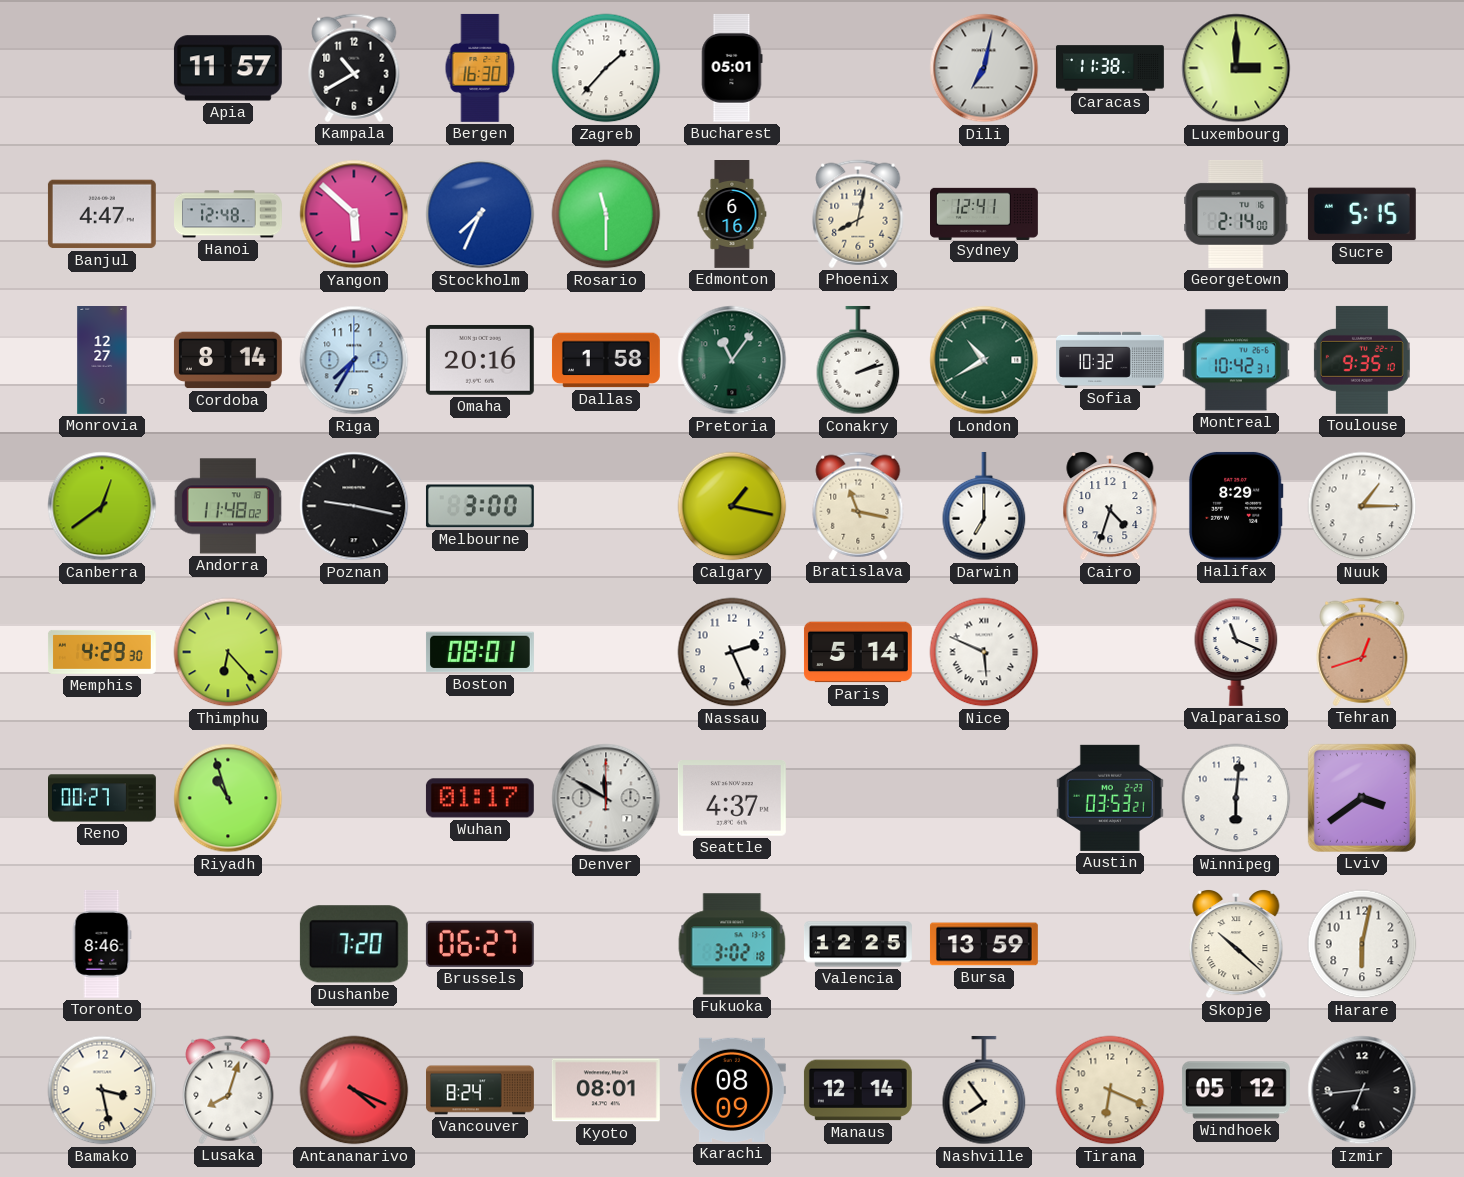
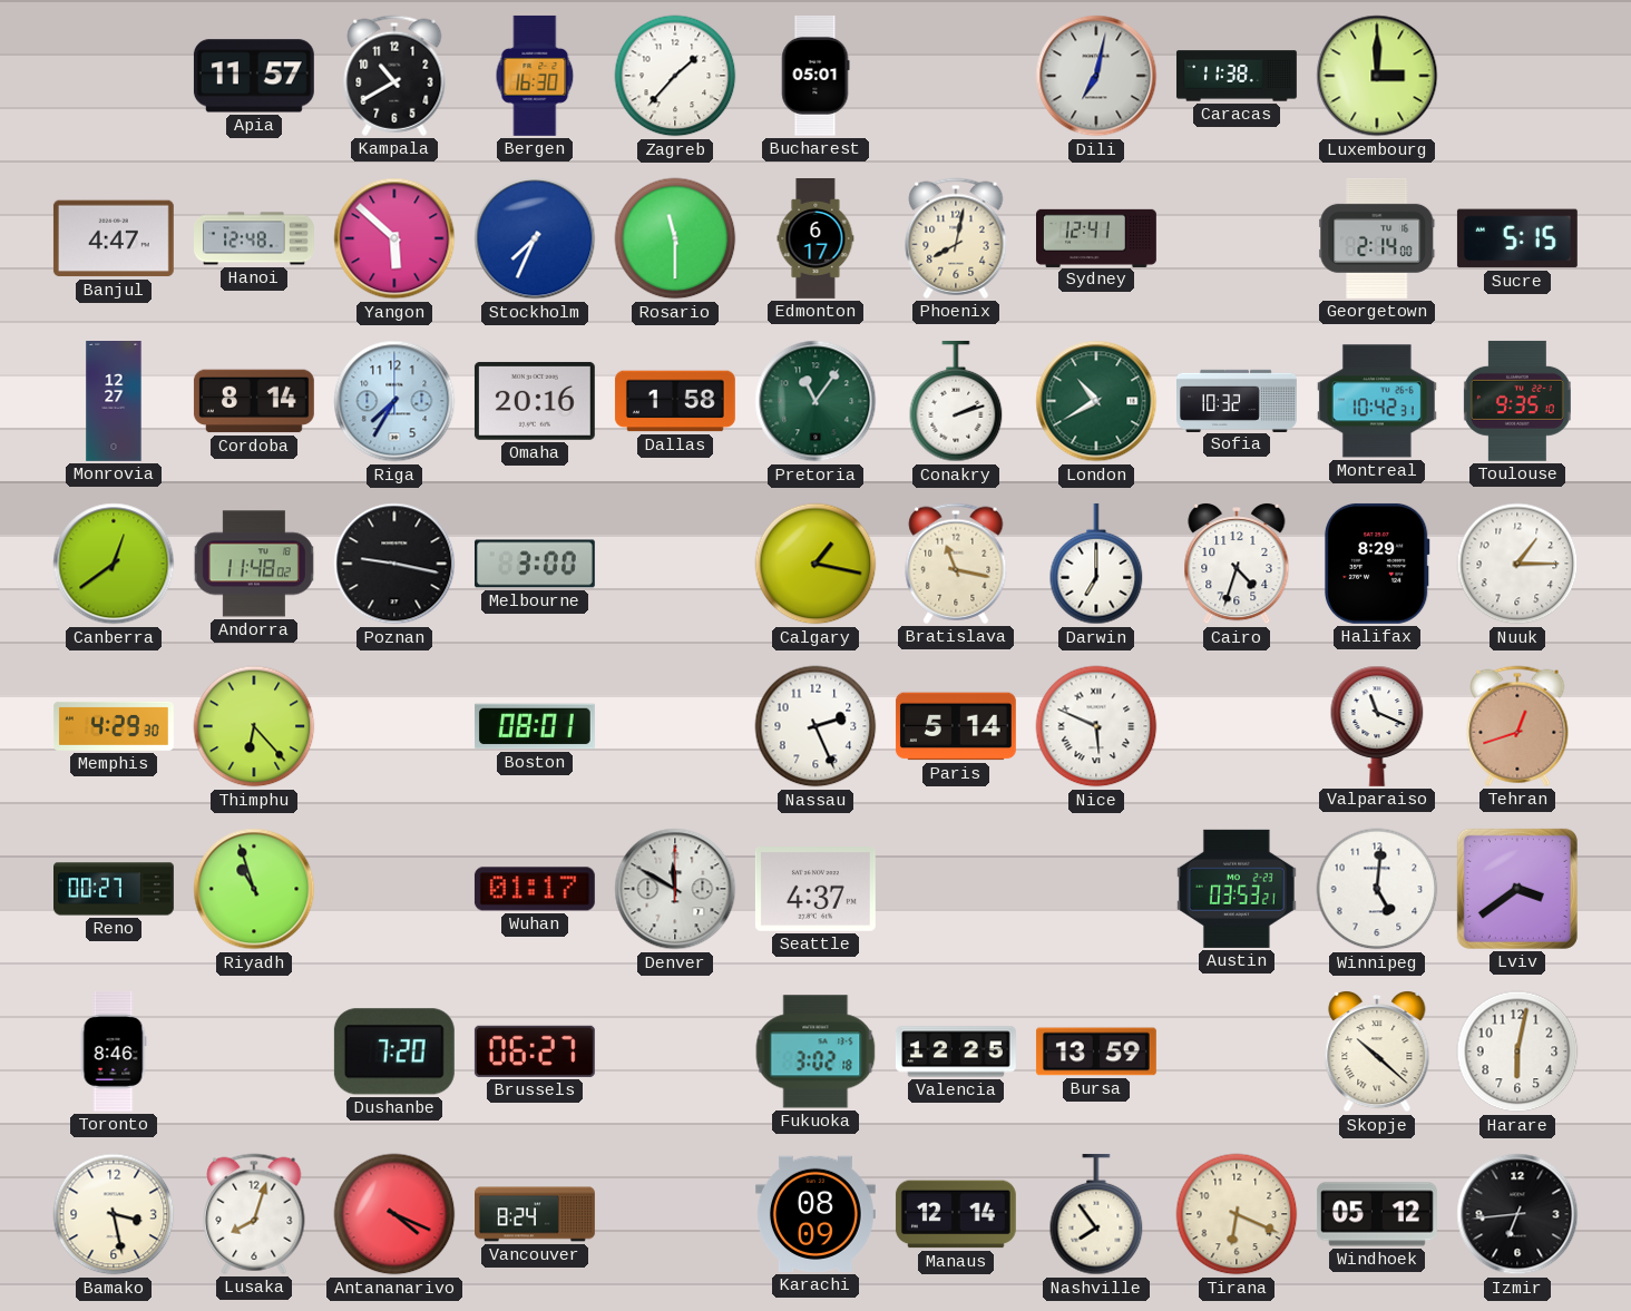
Edmonton: 6:16 -> 6:17
Winnipeg: 6:01 -> 5:01
Kyoto: 08:01 -> none
